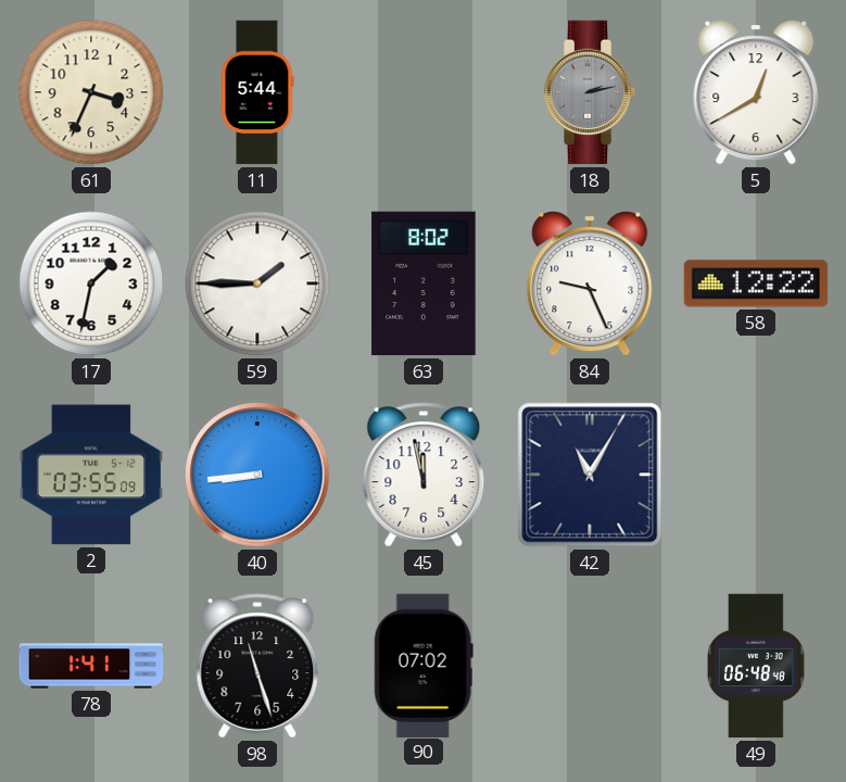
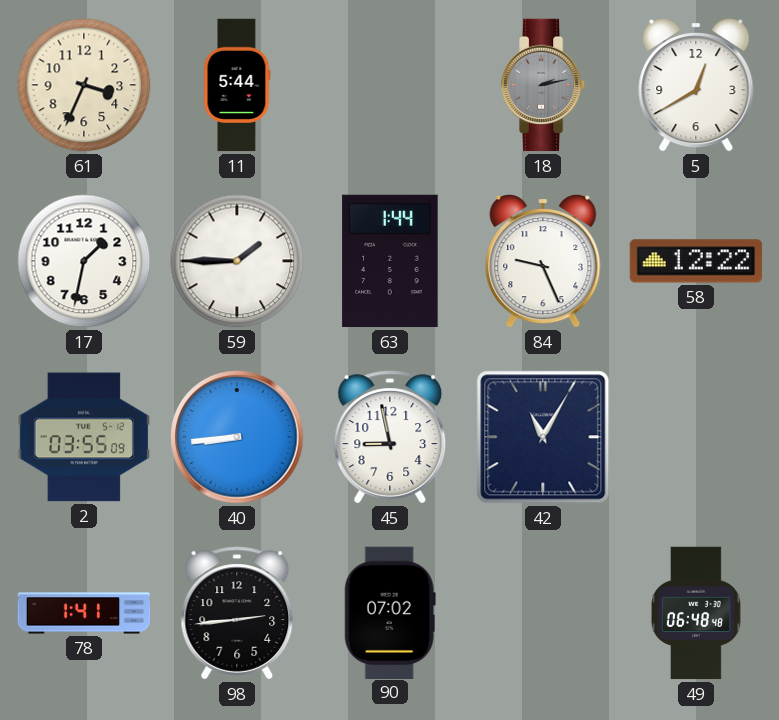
63: 8:02 -> 1:44
45: 11:58 -> 8:58
98: 11:27 -> 2:44
